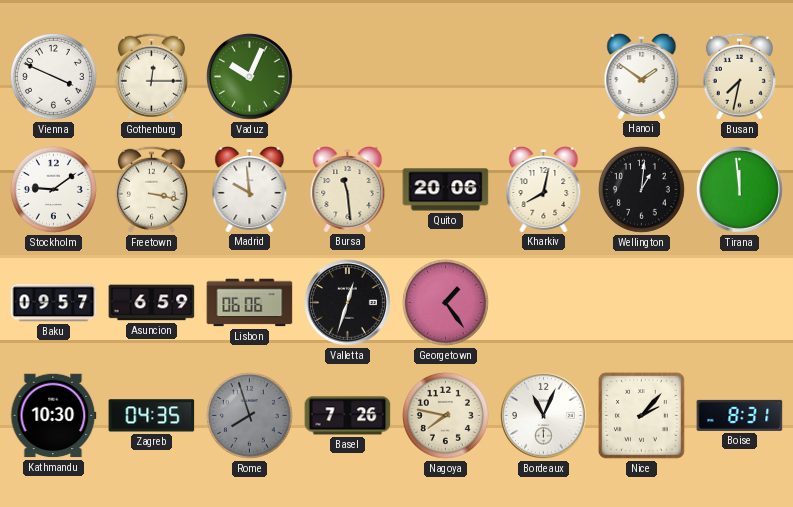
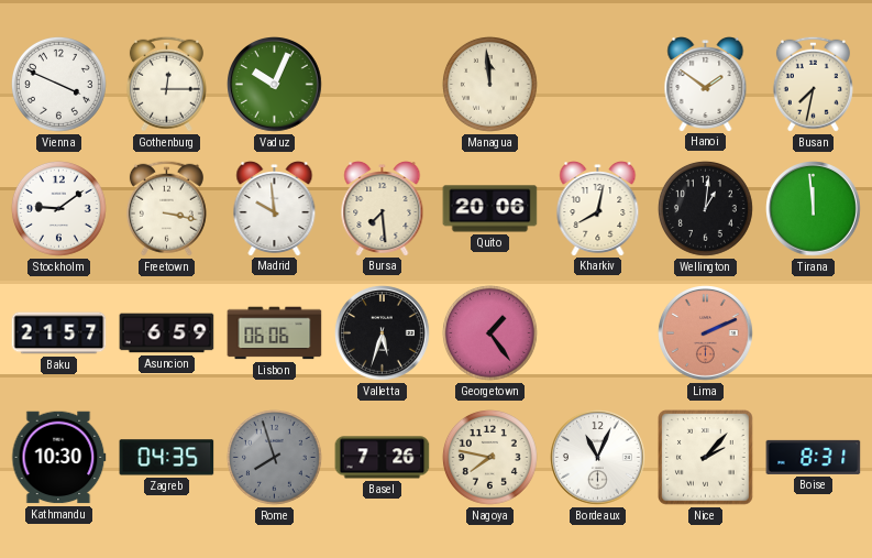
Managua: none -> 11:59
Bursa: 11:29 -> 7:29
Baku: 09:57 -> 21:57
Valletta: 12:33 -> 5:33
Lima: none -> 2:11
